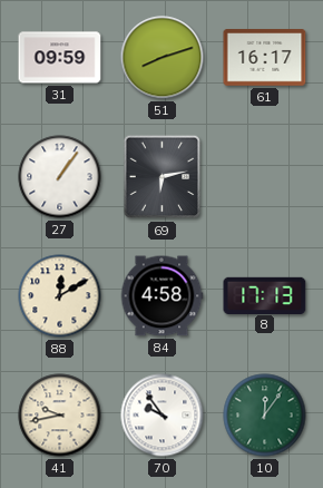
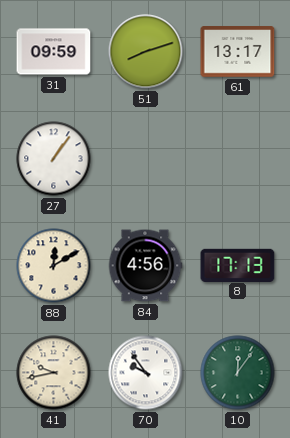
61: 16:17 -> 13:17
69: 6:13 -> none
84: 4:58 -> 4:56
